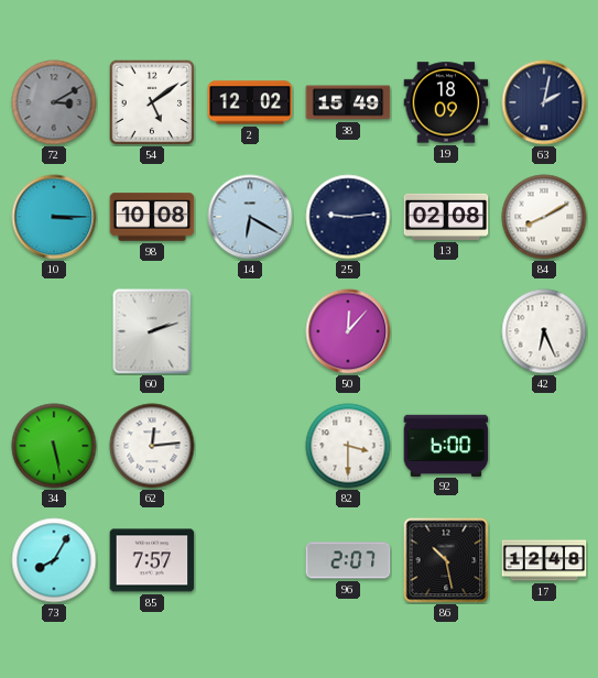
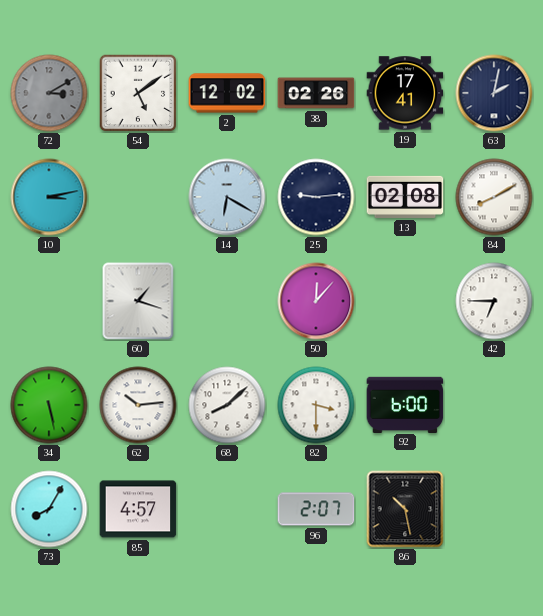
38: 15:49 -> 02:26
19: 18:09 -> 17:41
10: 3:15 -> 3:13
98: 10:08 -> none
60: 2:12 -> 1:18
42: 6:26 -> 6:45
62: 12:14 -> 10:14
68: none -> 8:08
85: 7:57 -> 4:57
17: 12:48 -> none
